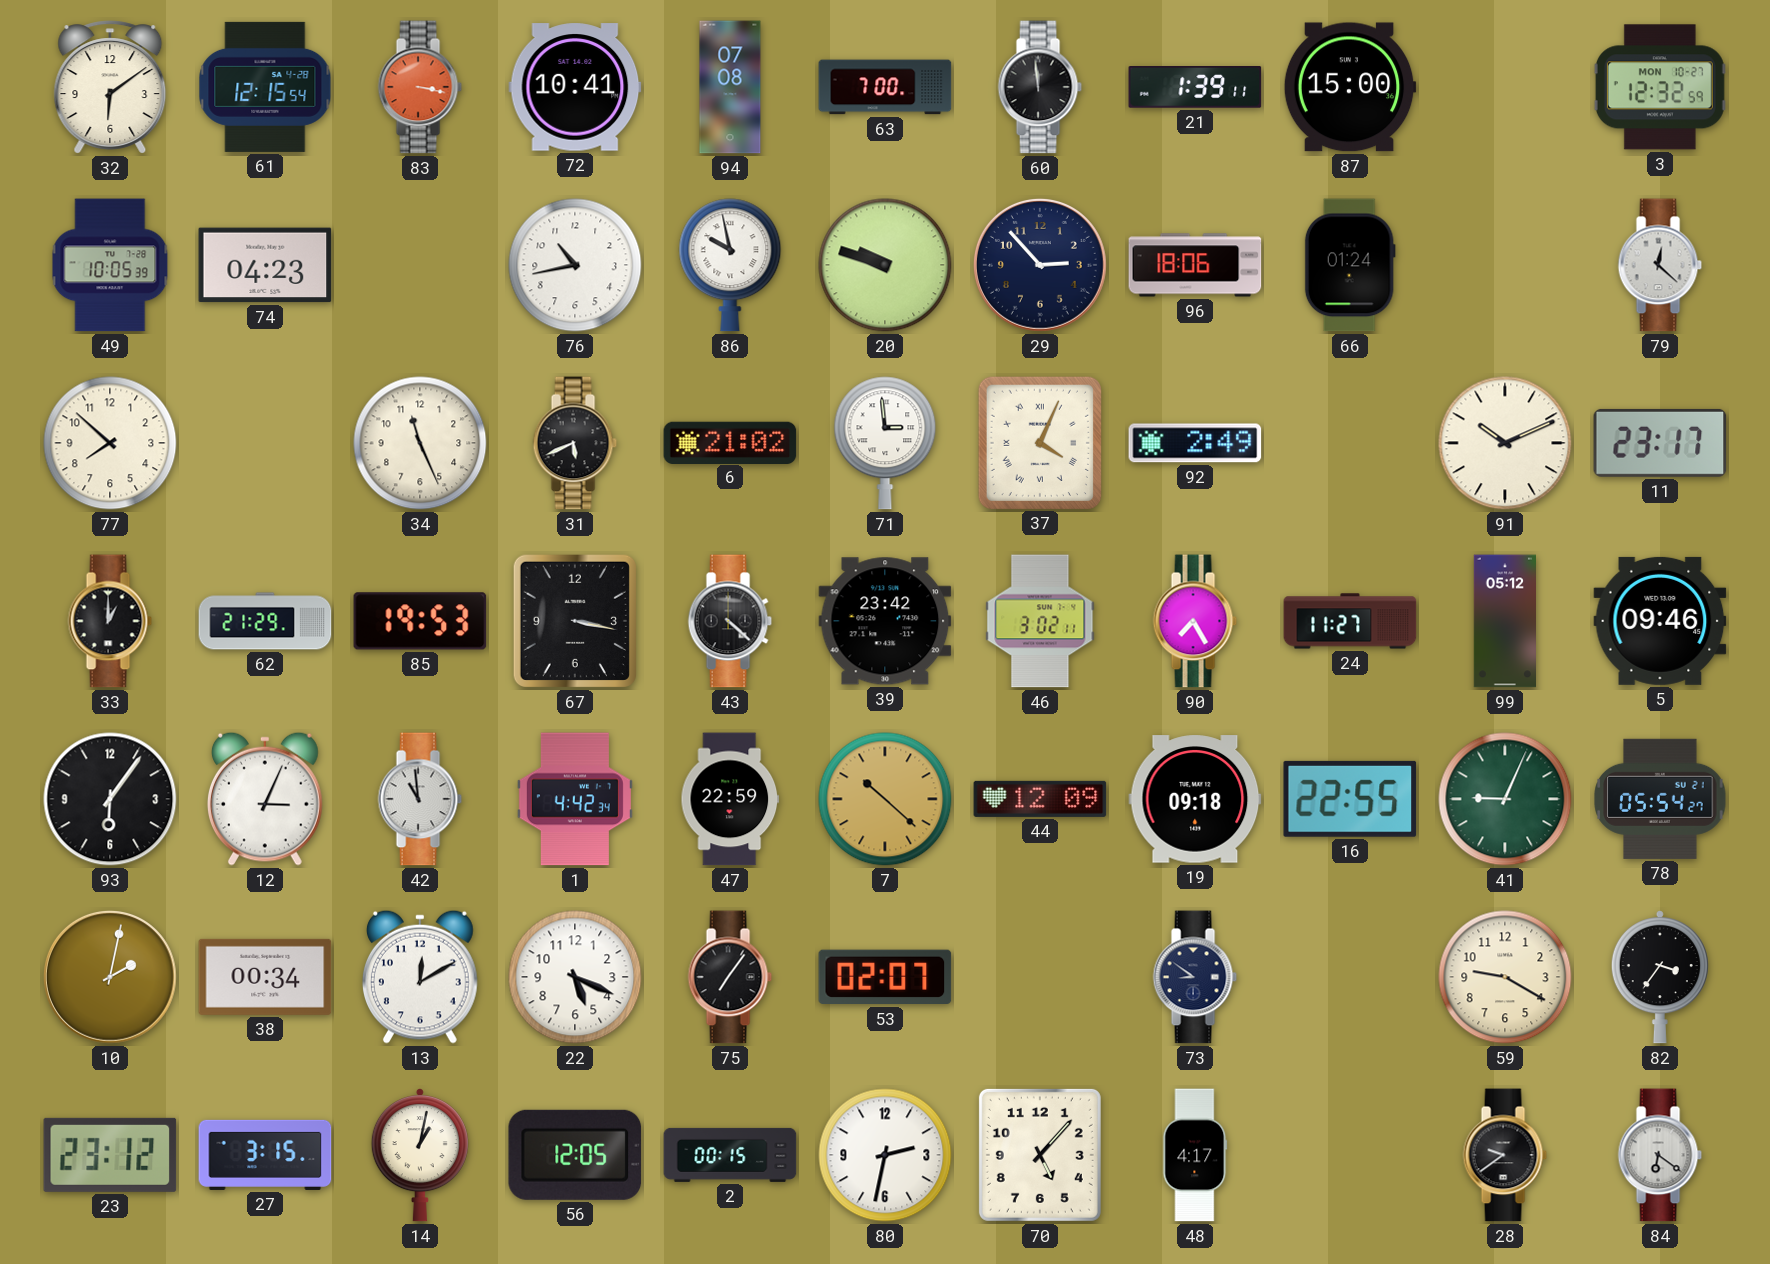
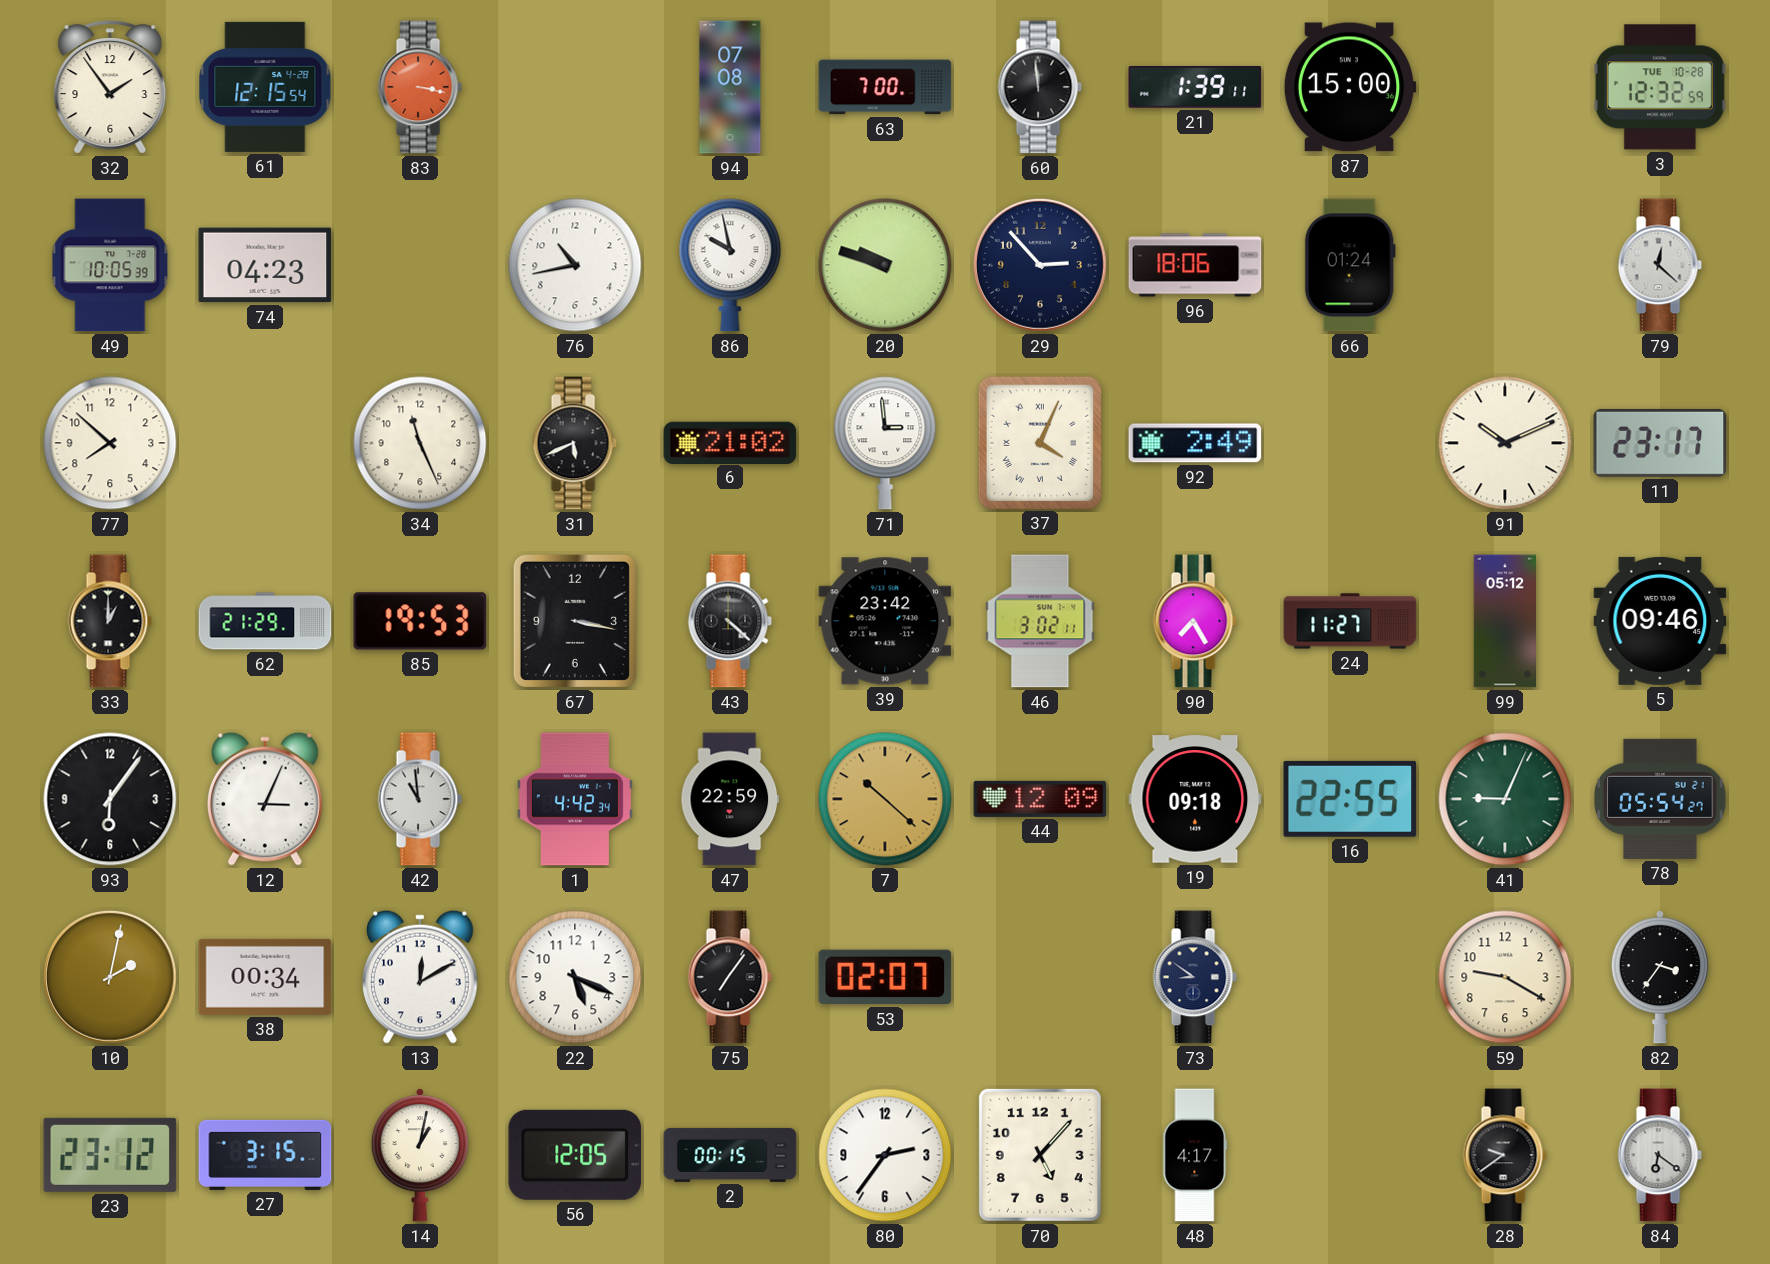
32: 6:09 -> 1:54
72: 10:41 -> none
3 date: MON 10-27 -> TUE 10-28
80: 2:32 -> 2:36
